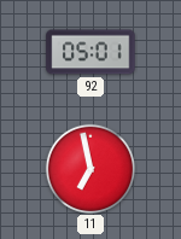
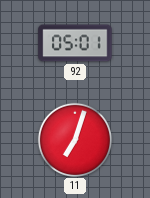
11: 6:58 -> 7:03
